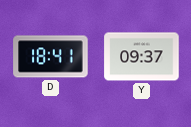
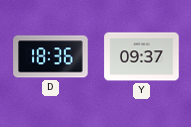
D: 18:41 -> 18:36
